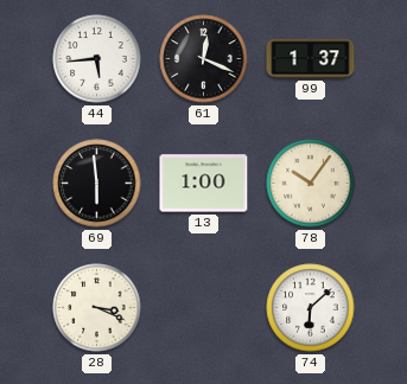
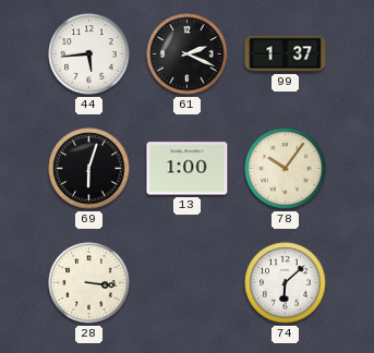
61: 12:19 -> 2:19
69: 5:59 -> 6:03
28: 3:19 -> 3:16
